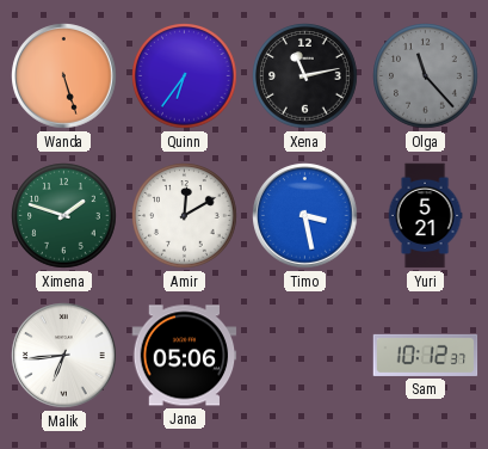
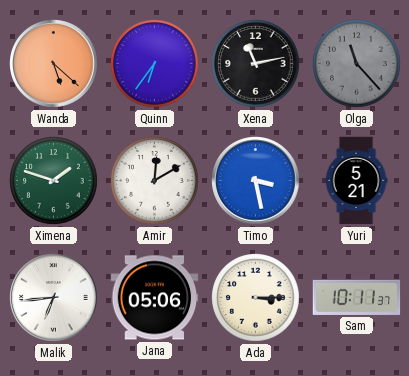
Wanda: 5:27 -> 5:22
Ada: none -> 3:15
Sam: 10:12 -> 10:11
